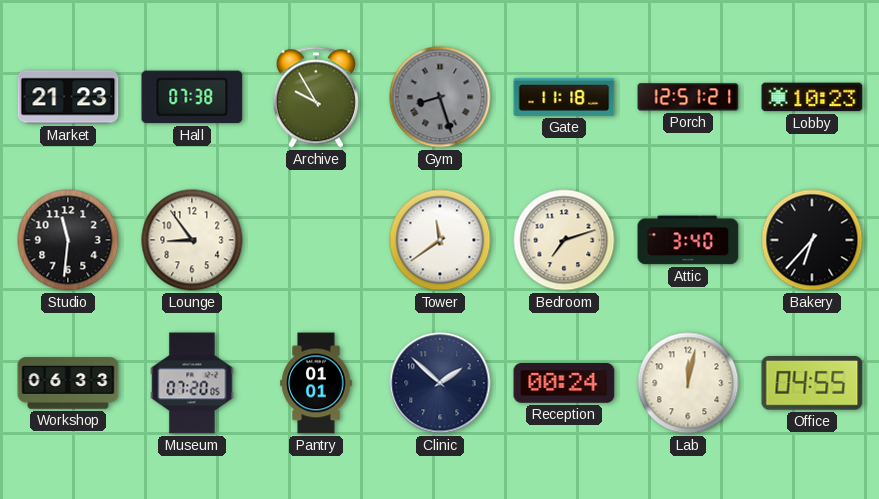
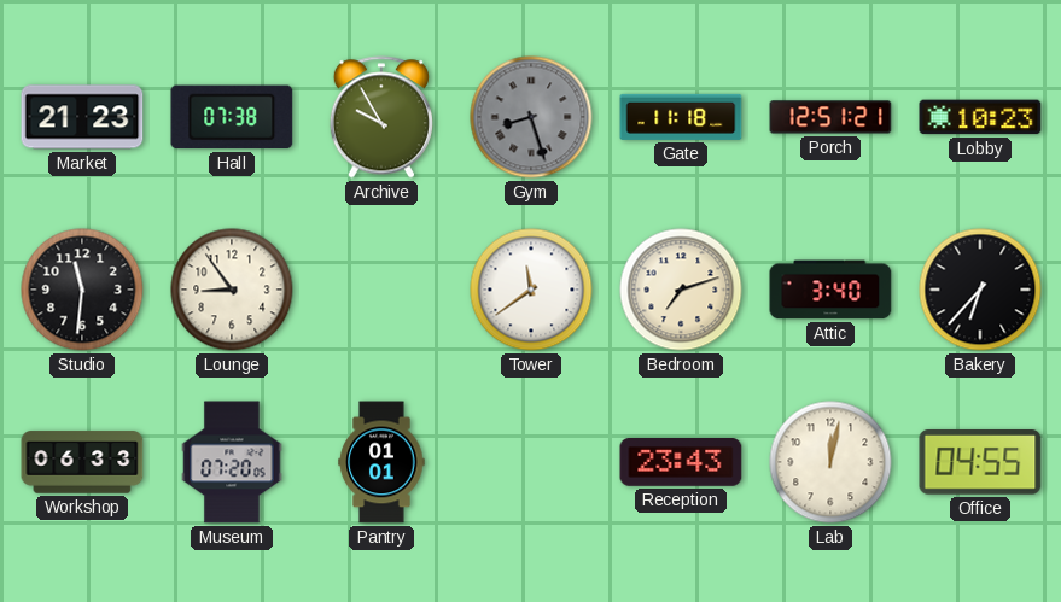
Clinic: 1:52 -> none
Reception: 00:24 -> 23:43
